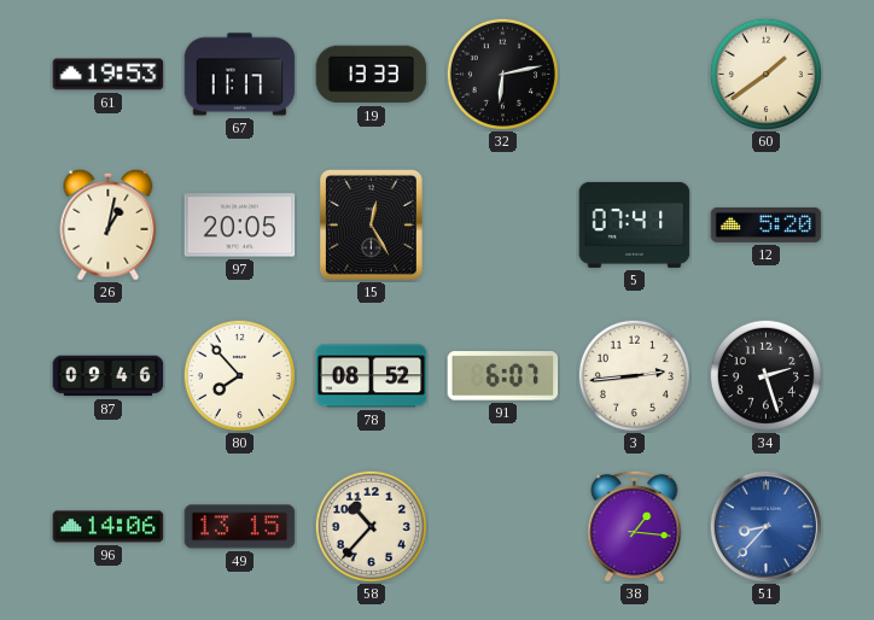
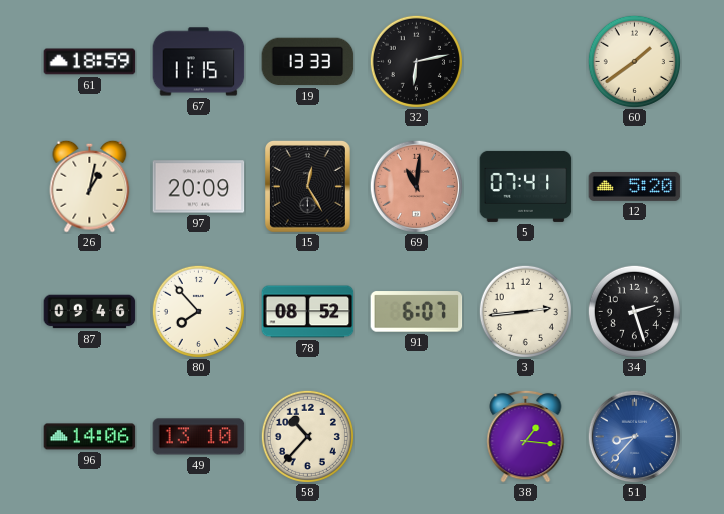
61: 19:53 -> 18:59
67: 11:17 -> 11:15
97: 20:05 -> 20:09
69: none -> 11:01
49: 13:15 -> 13:10
